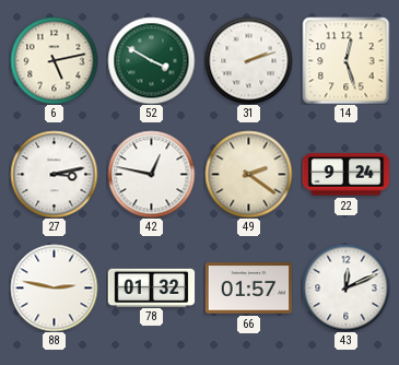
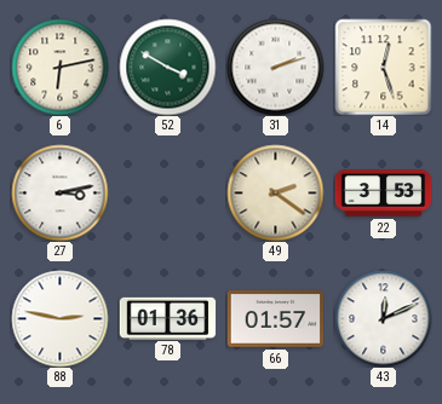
6: 5:13 -> 6:13
42: 12:47 -> none
22: 9:24 -> 3:53
78: 01:32 -> 01:36
